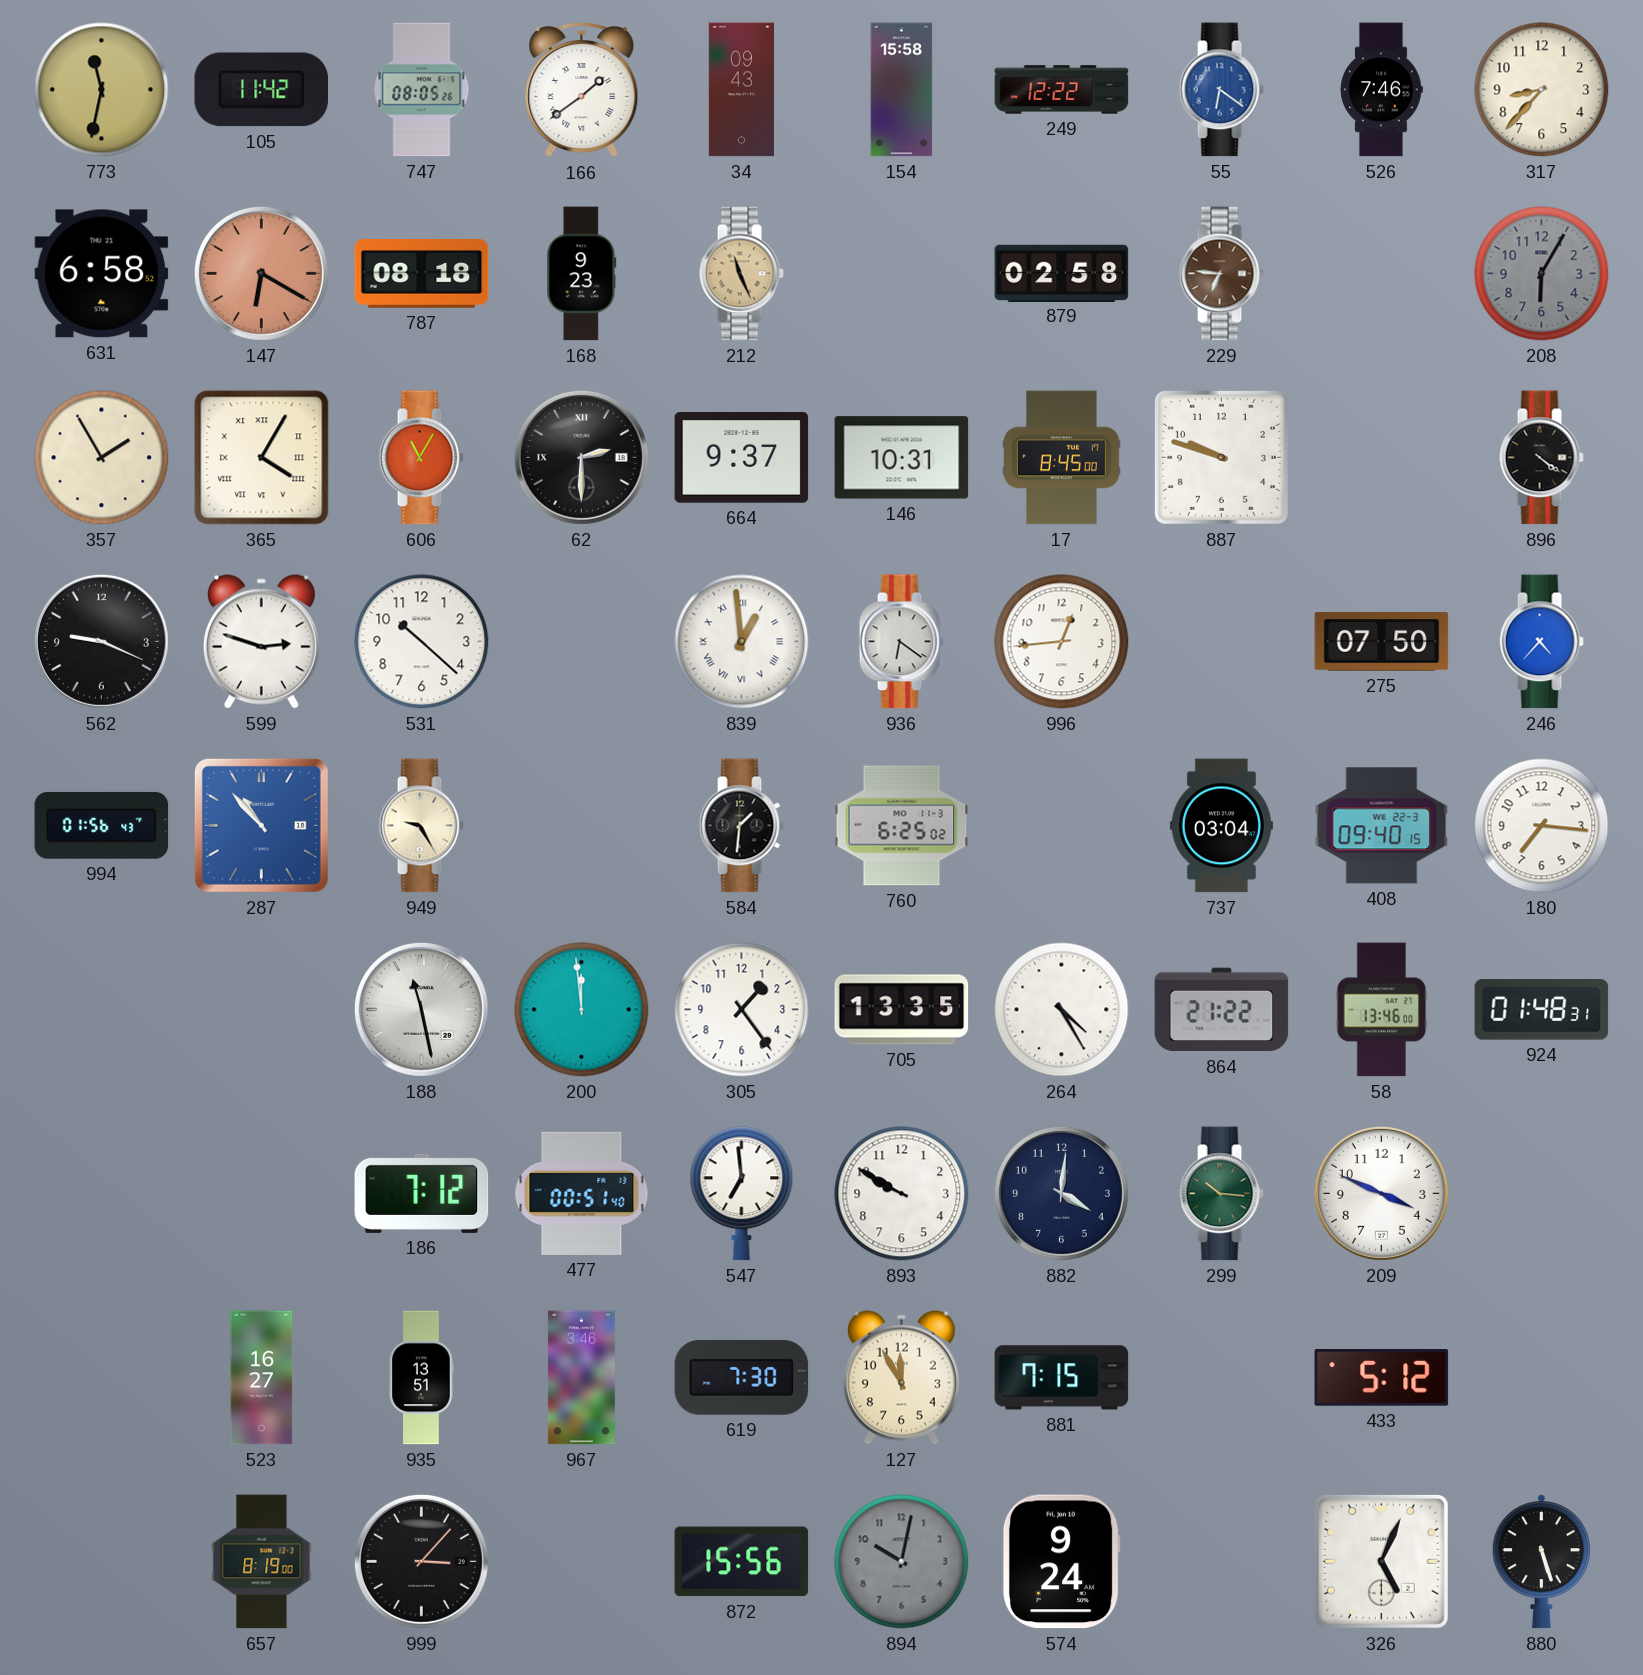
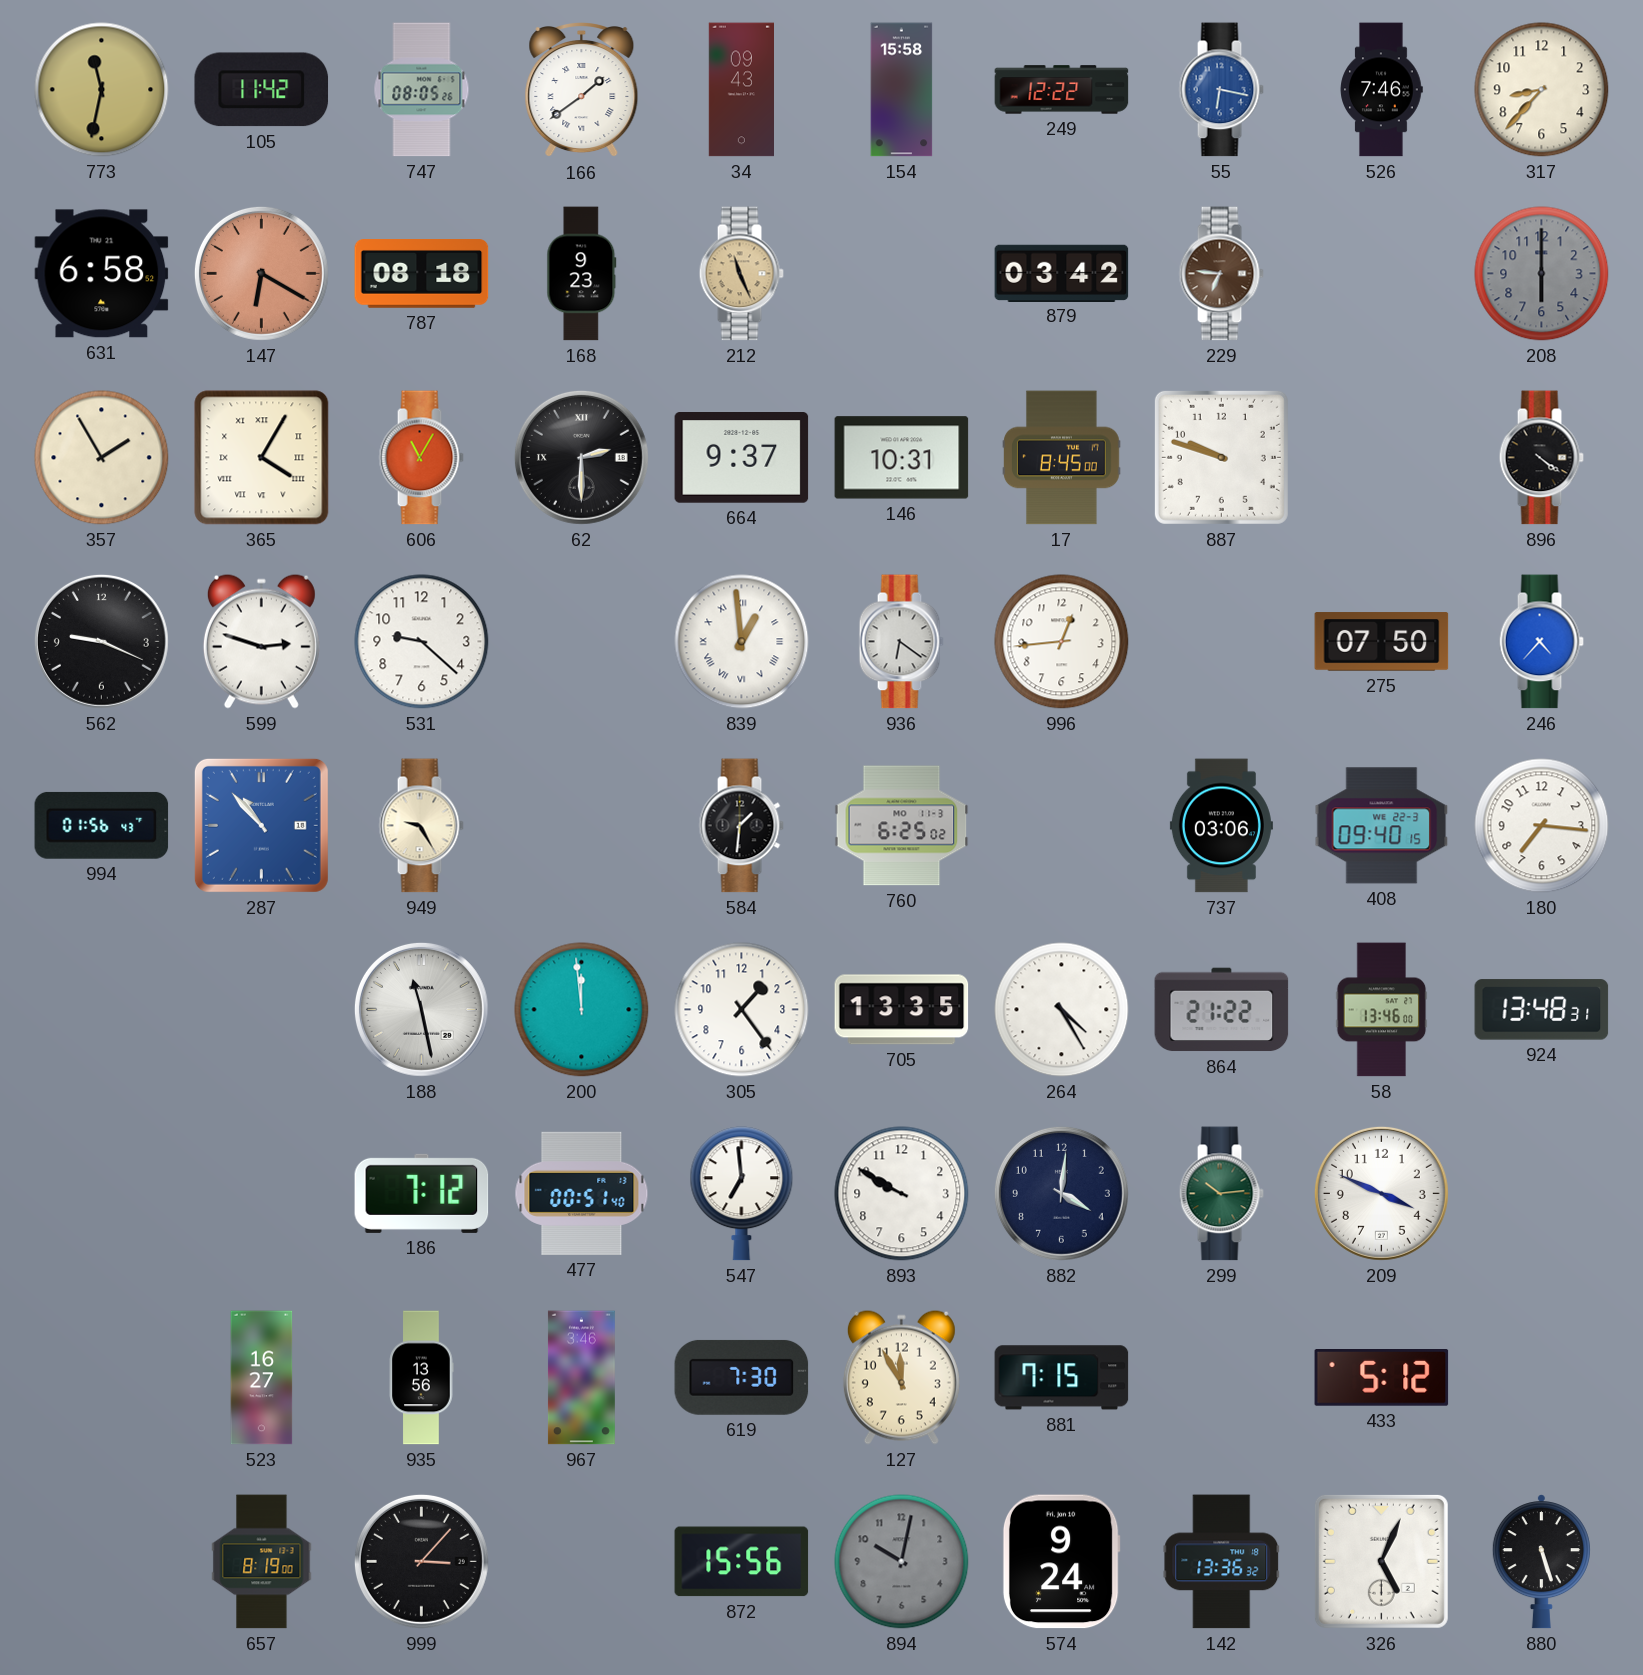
55: 6:21 -> 6:17
879: 02:58 -> 03:42
208: 6:05 -> 6:00
531: 10:22 -> 9:22
737: 03:04 -> 03:06
924: 01:48 -> 13:48
299: 10:16 -> 10:14
935: 13:51 -> 13:56
142: none -> 13:36
